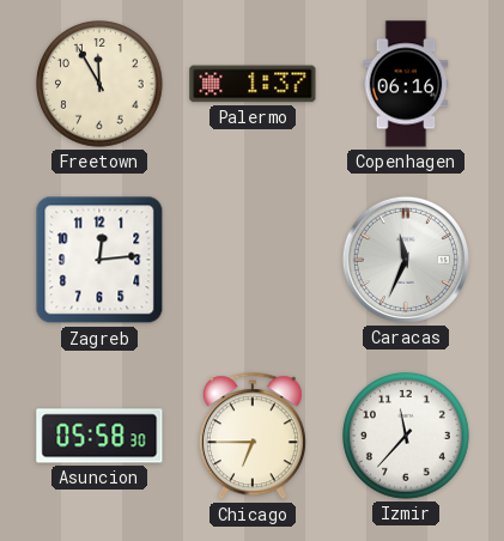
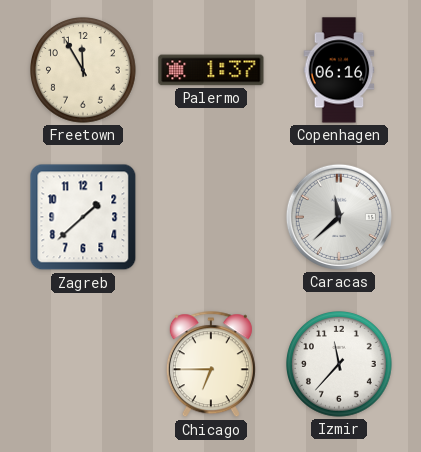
Zagreb: 12:14 -> 1:38
Caracas: 11:34 -> 11:38
Asuncion: 05:58 -> none
